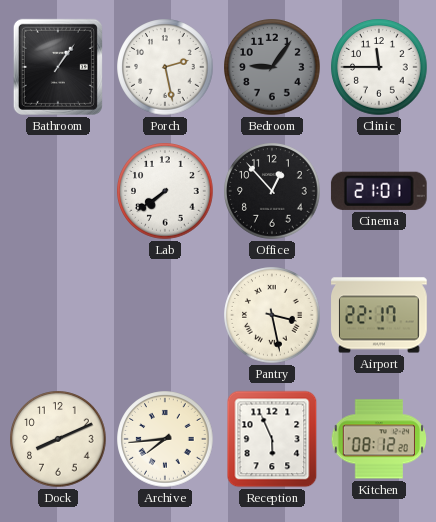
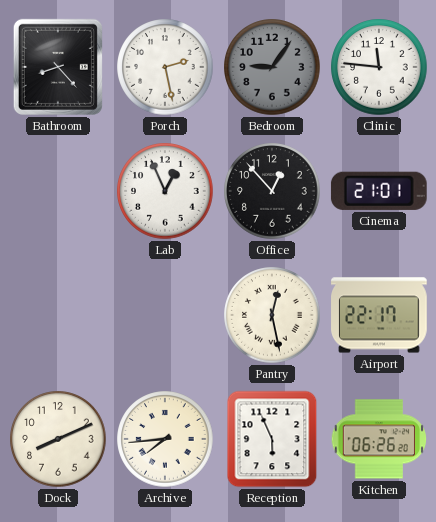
Bathroom: 1:06 -> 8:23
Clinic: 11:45 -> 11:46
Lab: 7:39 -> 12:56
Pantry: 3:28 -> 12:28
Kitchen: 08:12 -> 06:26
